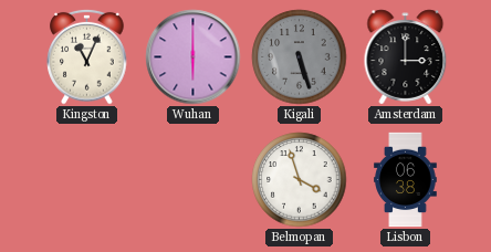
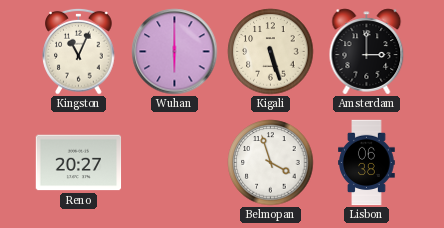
Kigali dial: grey -> cream
Reno: none -> 20:27
